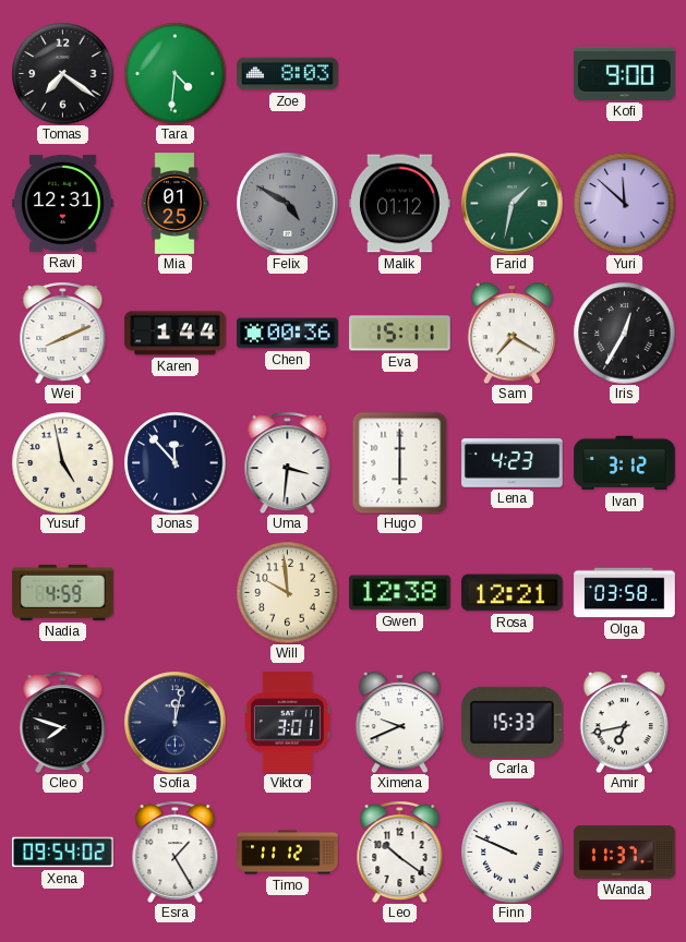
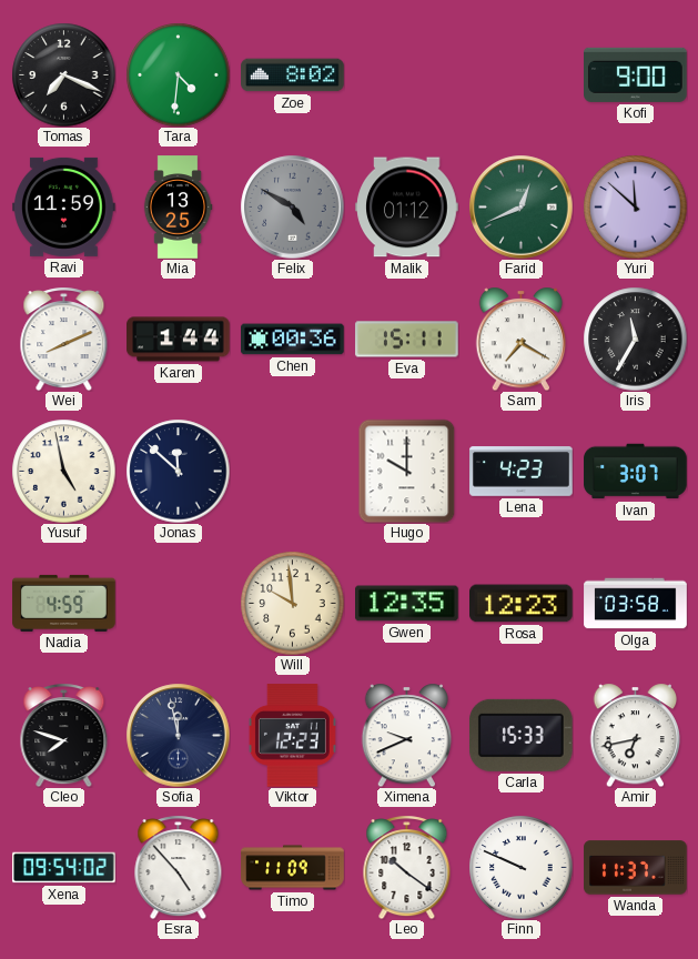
Tomas: 7:21 -> 7:19
Zoe: 8:03 -> 8:02
Ravi: 12:31 -> 11:59
Mia: 01:25 -> 13:25
Farid: 1:32 -> 12:41
Iris: 12:35 -> 11:35
Jonas: 11:53 -> 11:52
Uma: 3:31 -> none
Hugo: 6:00 -> 10:00
Ivan: 3:12 -> 3:07
Gwen: 12:38 -> 12:35
Rosa: 12:21 -> 12:23
Sofia: 12:02 -> 11:58
Viktor: 3:01 -> 12:23
Esra: 1:25 -> 4:53
Timo: 11:12 -> 11:09
